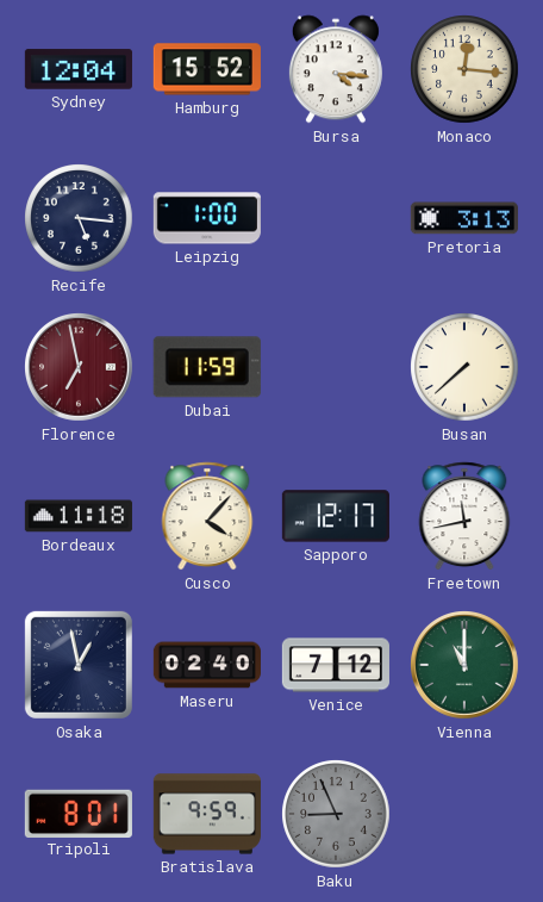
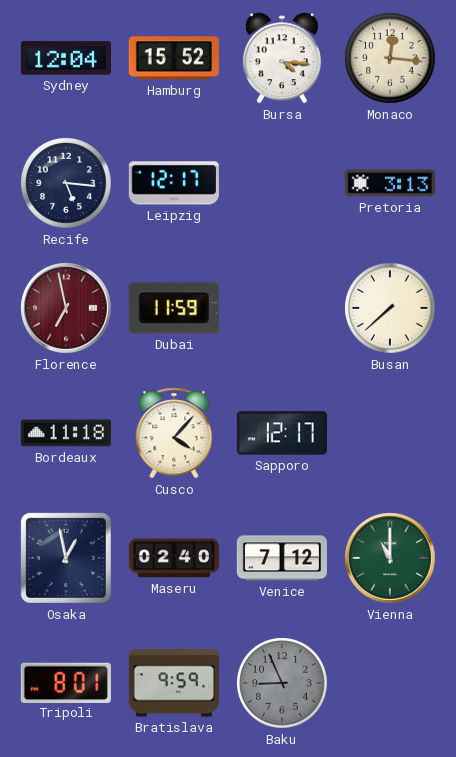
Leipzig: 1:00 -> 12:17
Freetown: 11:43 -> none
